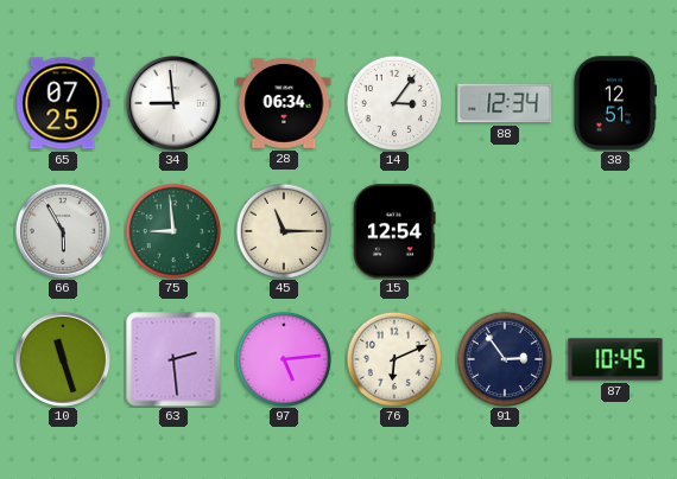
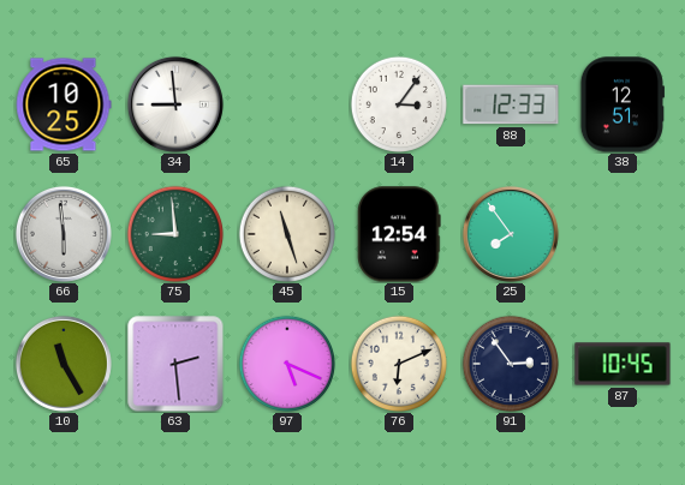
65: 07:25 -> 10:25
28: 06:34 -> none
88: 12:34 -> 12:33
66: 5:55 -> 5:59
45: 11:15 -> 11:27
25: none -> 7:54
10: 11:27 -> 11:25
97: 5:14 -> 5:19
